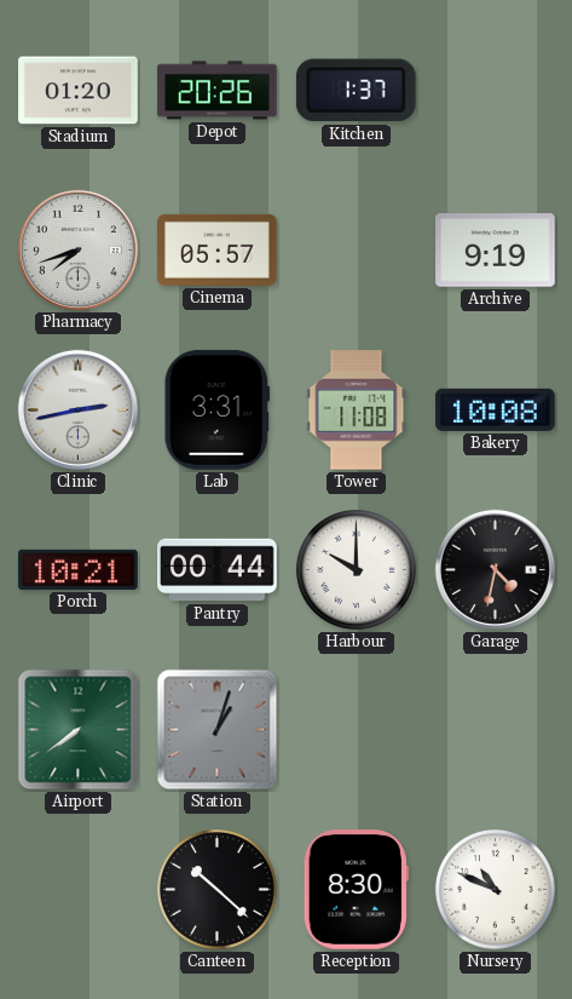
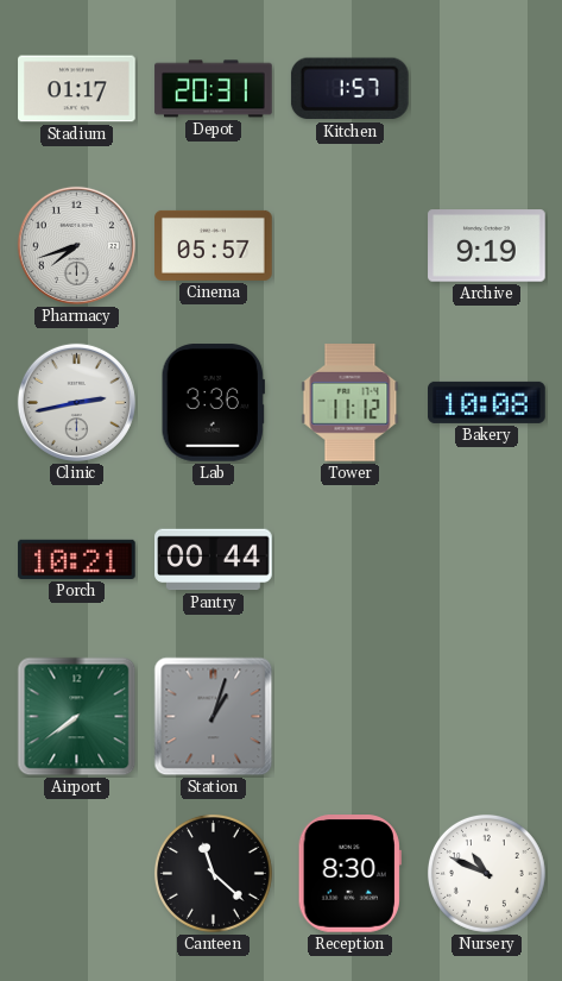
Stadium: 01:20 -> 01:17
Depot: 20:26 -> 20:31
Kitchen: 1:37 -> 1:57
Lab: 3:31 -> 3:36
Tower: 11:08 -> 11:12
Harbour: 10:00 -> none
Garage: 4:32 -> none
Canteen: 10:22 -> 11:22
